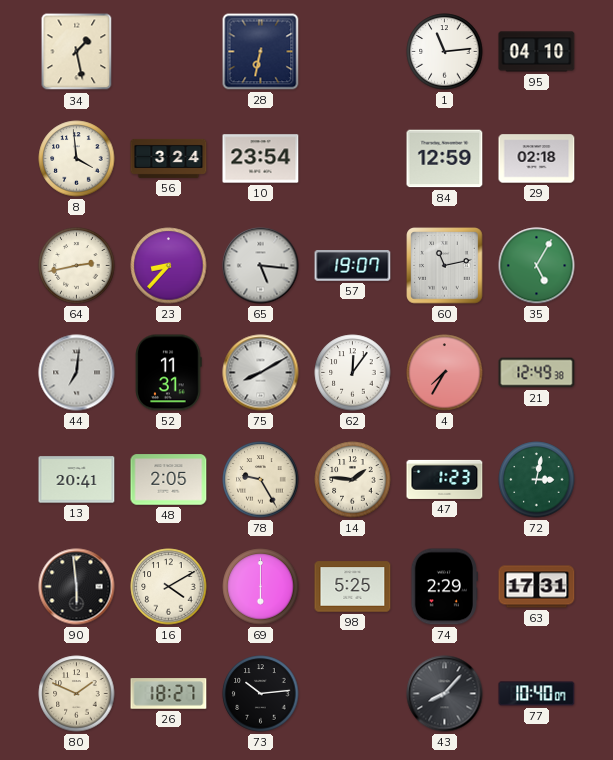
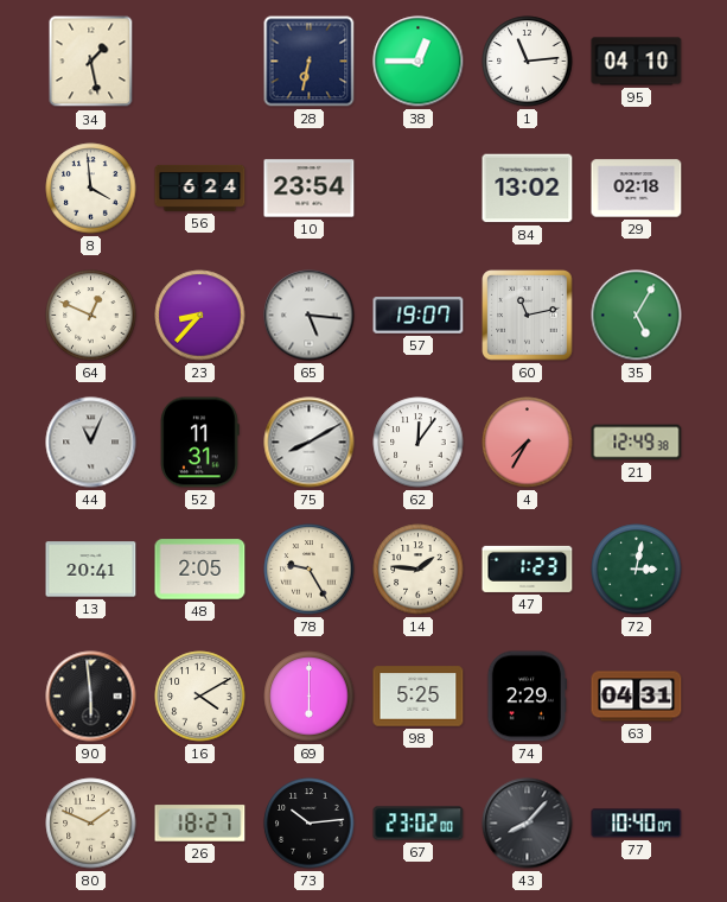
38: none -> 12:45
56: 3:24 -> 6:24
84: 12:59 -> 13:02
64: 2:43 -> 12:49
44: 7:01 -> 11:04
63: 17:31 -> 04:31
67: none -> 23:02
